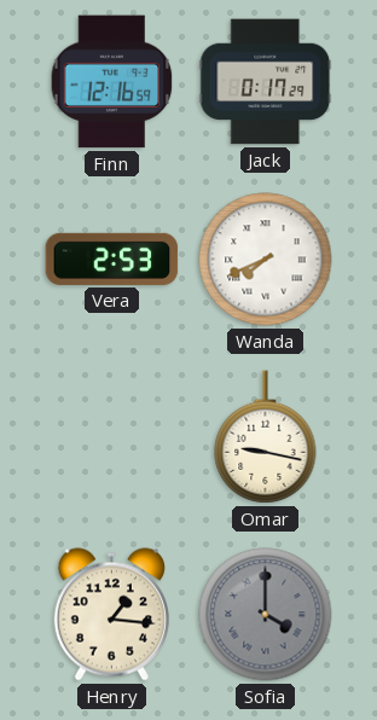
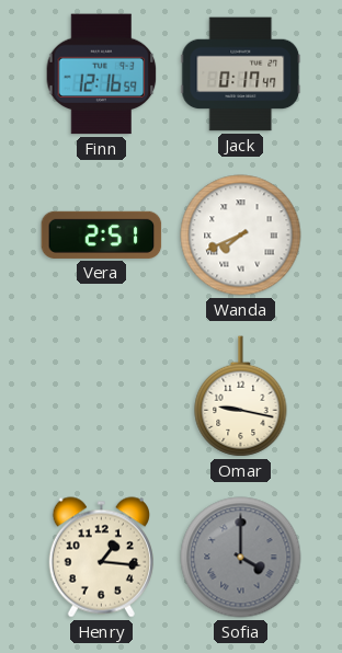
Jack: 0:17:29 -> 0:17:47
Vera: 2:53 -> 2:51
